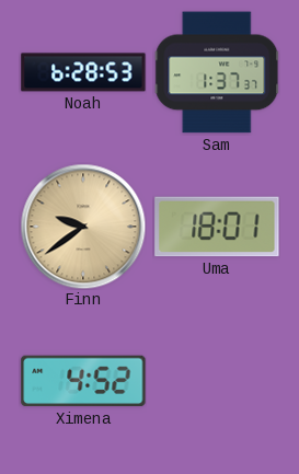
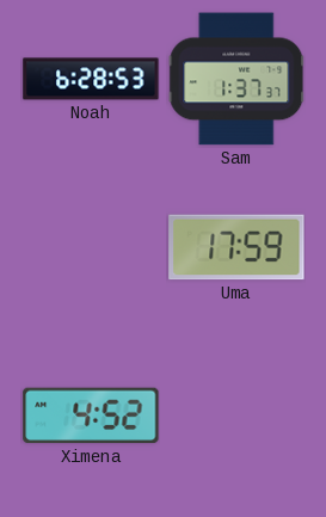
Finn: 9:39 -> none
Uma: 18:01 -> 17:59
